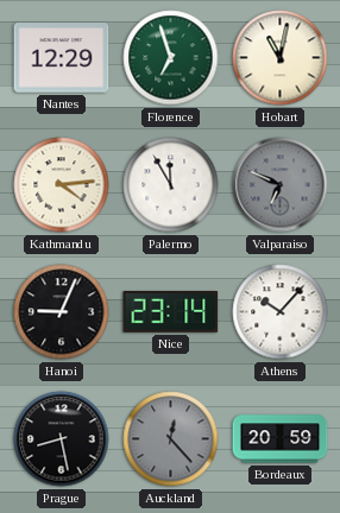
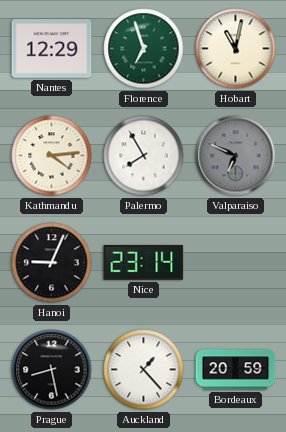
Palermo: 11:55 -> 7:55
Athens: 10:07 -> none
Auckland: 12:23 -> 1:23
Auckland dial: grey -> white
